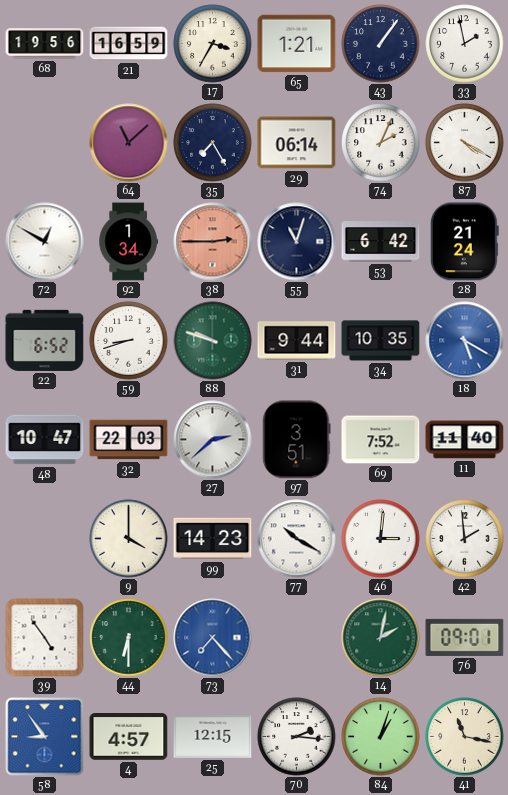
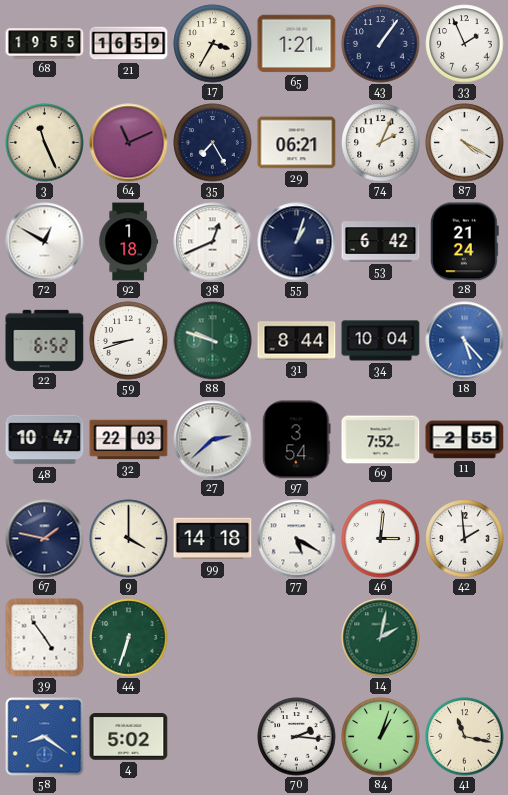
68: 19:56 -> 19:55
33: 1:58 -> 1:56
3: none -> 11:26
64: 11:08 -> 11:11
29: 06:14 -> 06:21
92: 1:34 -> 1:18
38: 2:45 -> 12:41
38 dial: salmon -> white
55: 11:03 -> 1:03
31: 9:44 -> 8:44
34: 10:35 -> 10:04
18: 5:20 -> 5:23
97: 3:51 -> 3:54
11: 11:40 -> 2:55
67: none -> 1:47
99: 14:23 -> 14:18
77: 10:20 -> 5:20
44: 6:30 -> 6:33
73: 7:23 -> none
76: 09:01 -> none
58: 8:54 -> 8:21
4: 4:57 -> 5:02
25: 12:15 -> none
